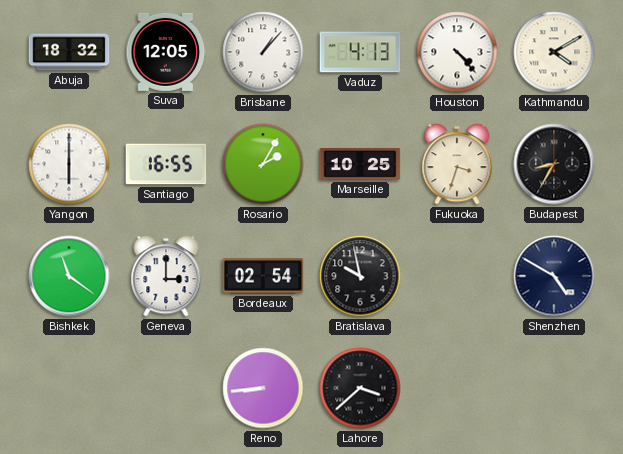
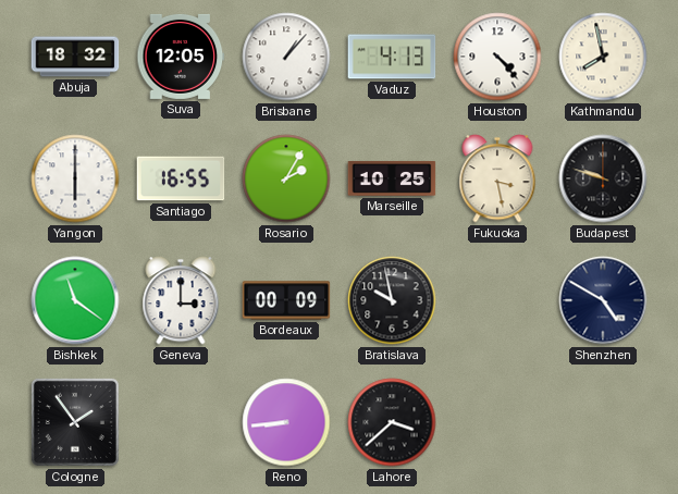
Kathmandu: 4:10 -> 7:58
Fukuoka: 3:33 -> 3:28
Budapest: 8:35 -> 9:48
Bordeaux: 02:54 -> 00:09
Cologne: none -> 1:54
